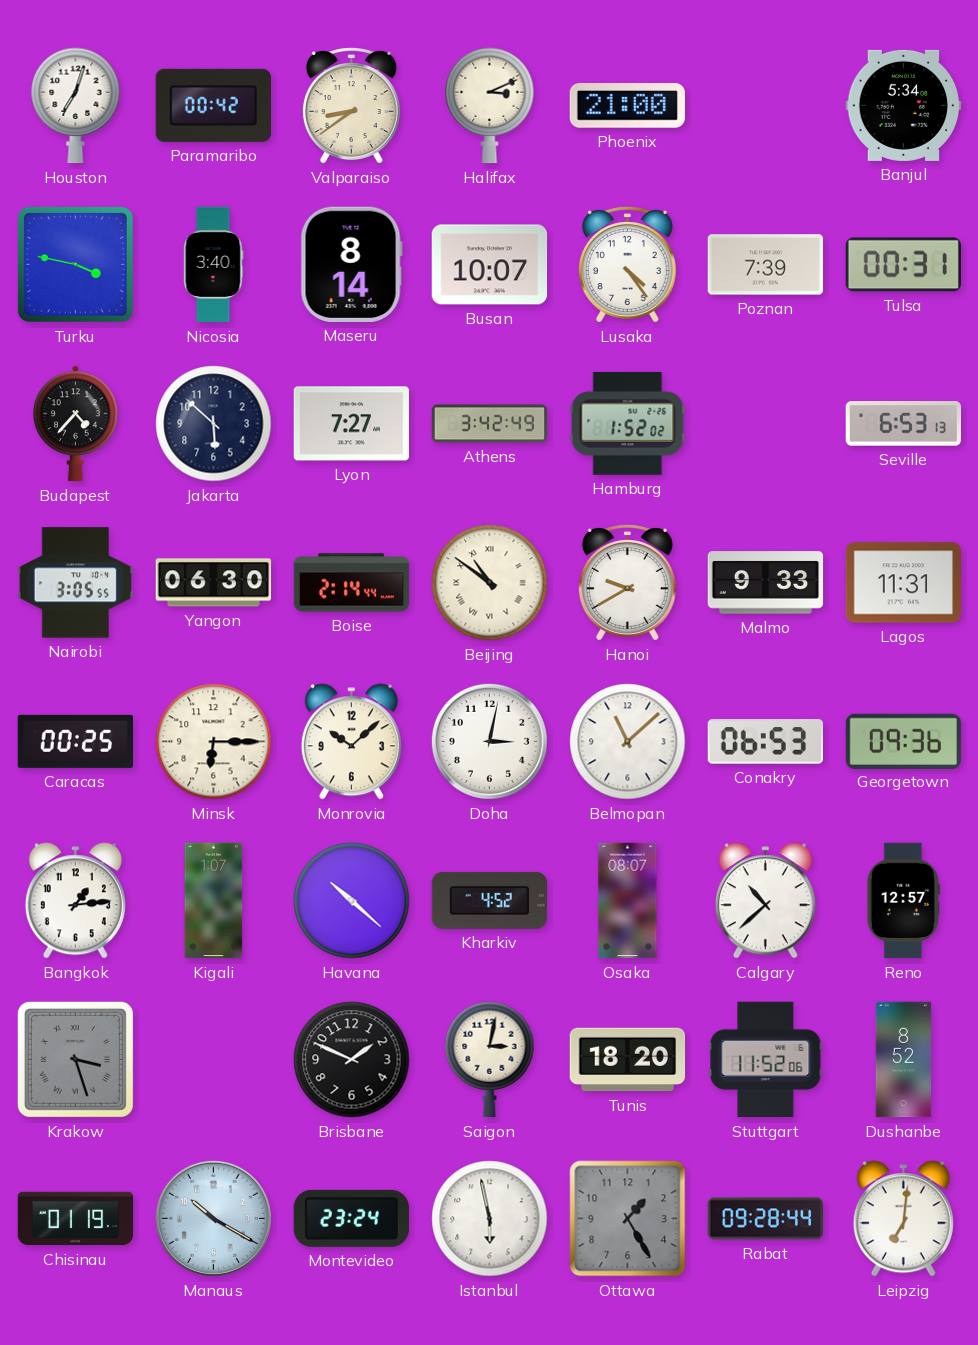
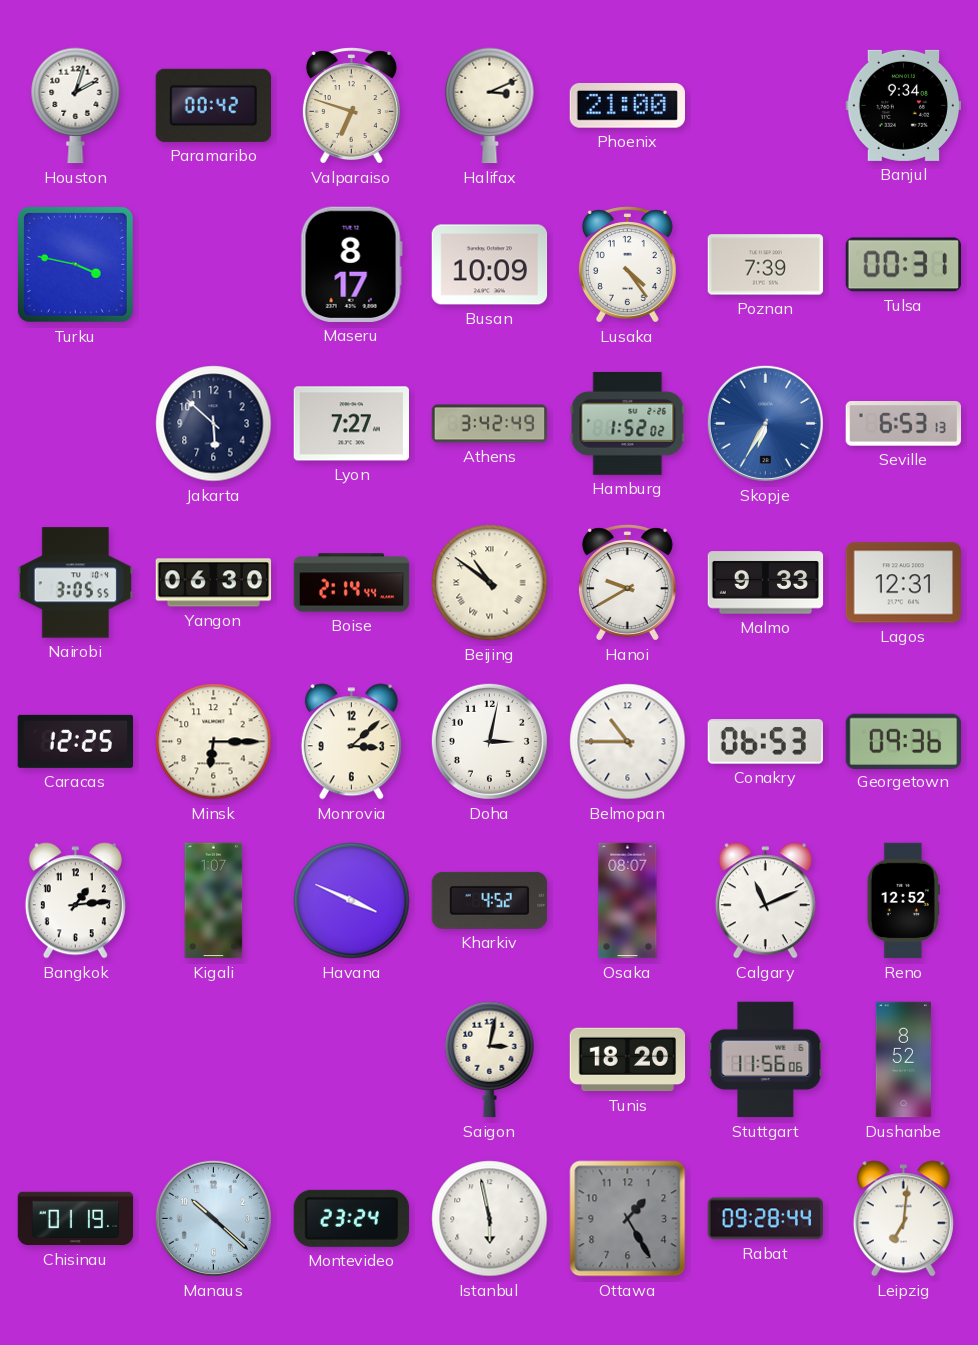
Houston: 7:03 -> 2:03
Valparaiso: 8:39 -> 6:48
Banjul: 5:34 -> 9:34
Nicosia: 3:40 -> none
Maseru: 8:14 -> 8:17
Busan: 10:07 -> 10:09
Budapest: 4:37 -> none
Skopje: none -> 6:35
Lagos: 11:31 -> 12:31
Caracas: 00:25 -> 12:25
Monrovia: 10:08 -> 3:08
Belmopan: 11:08 -> 10:45
Havana: 10:22 -> 3:49
Calgary: 10:38 -> 11:11
Reno: 12:57 -> 12:52
Krakow: 3:27 -> none
Brisbane: 1:49 -> none
Stuttgart: 11:52 -> 11:56
Manaus: 10:20 -> 10:22
